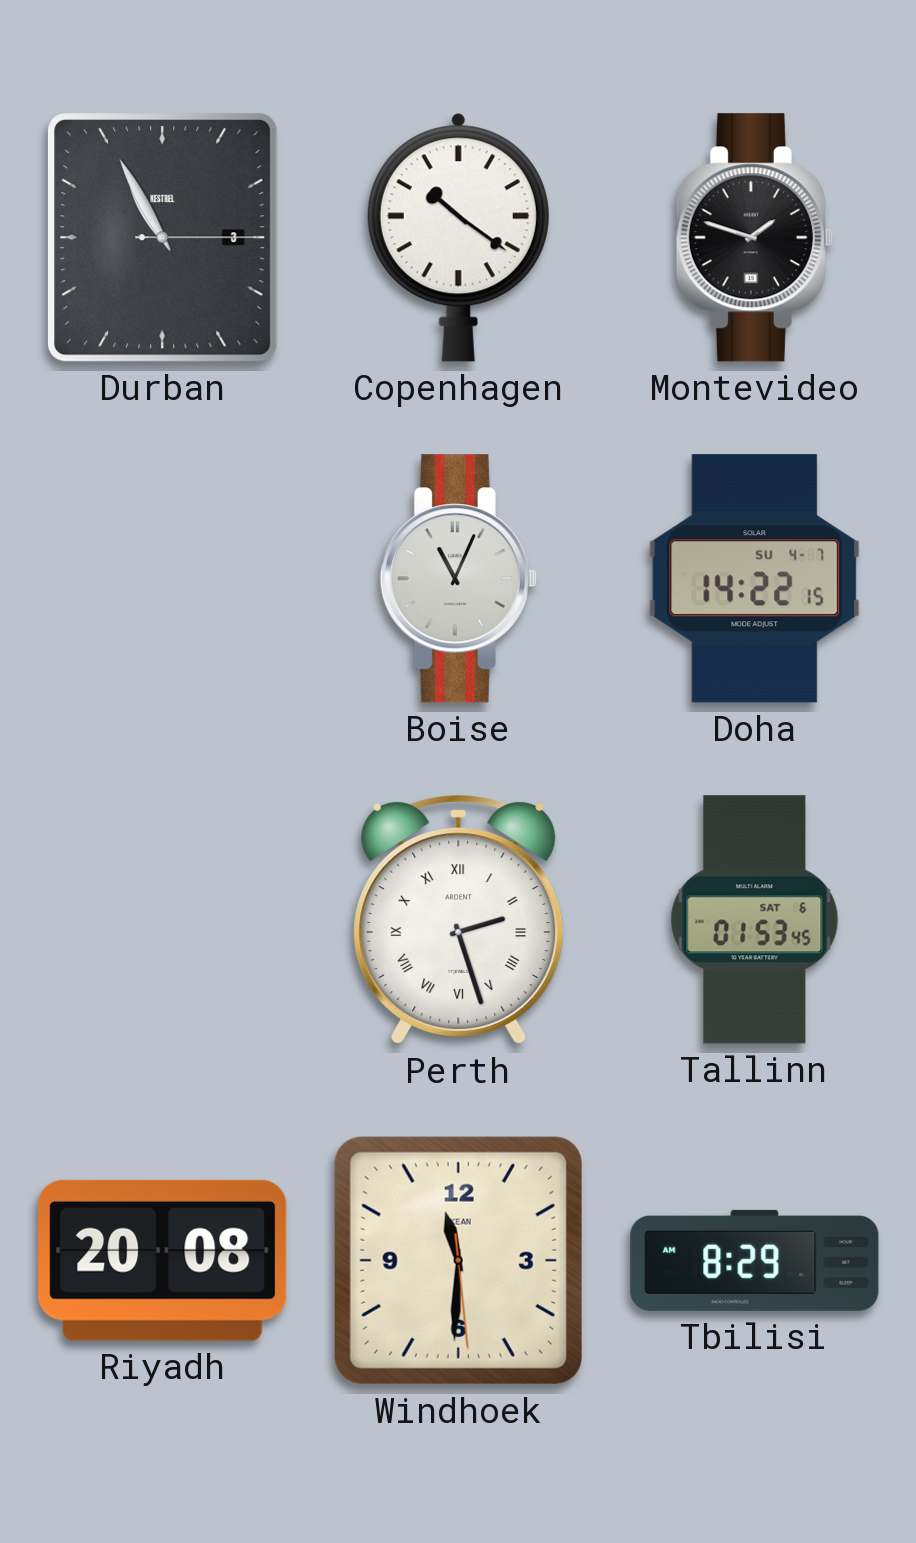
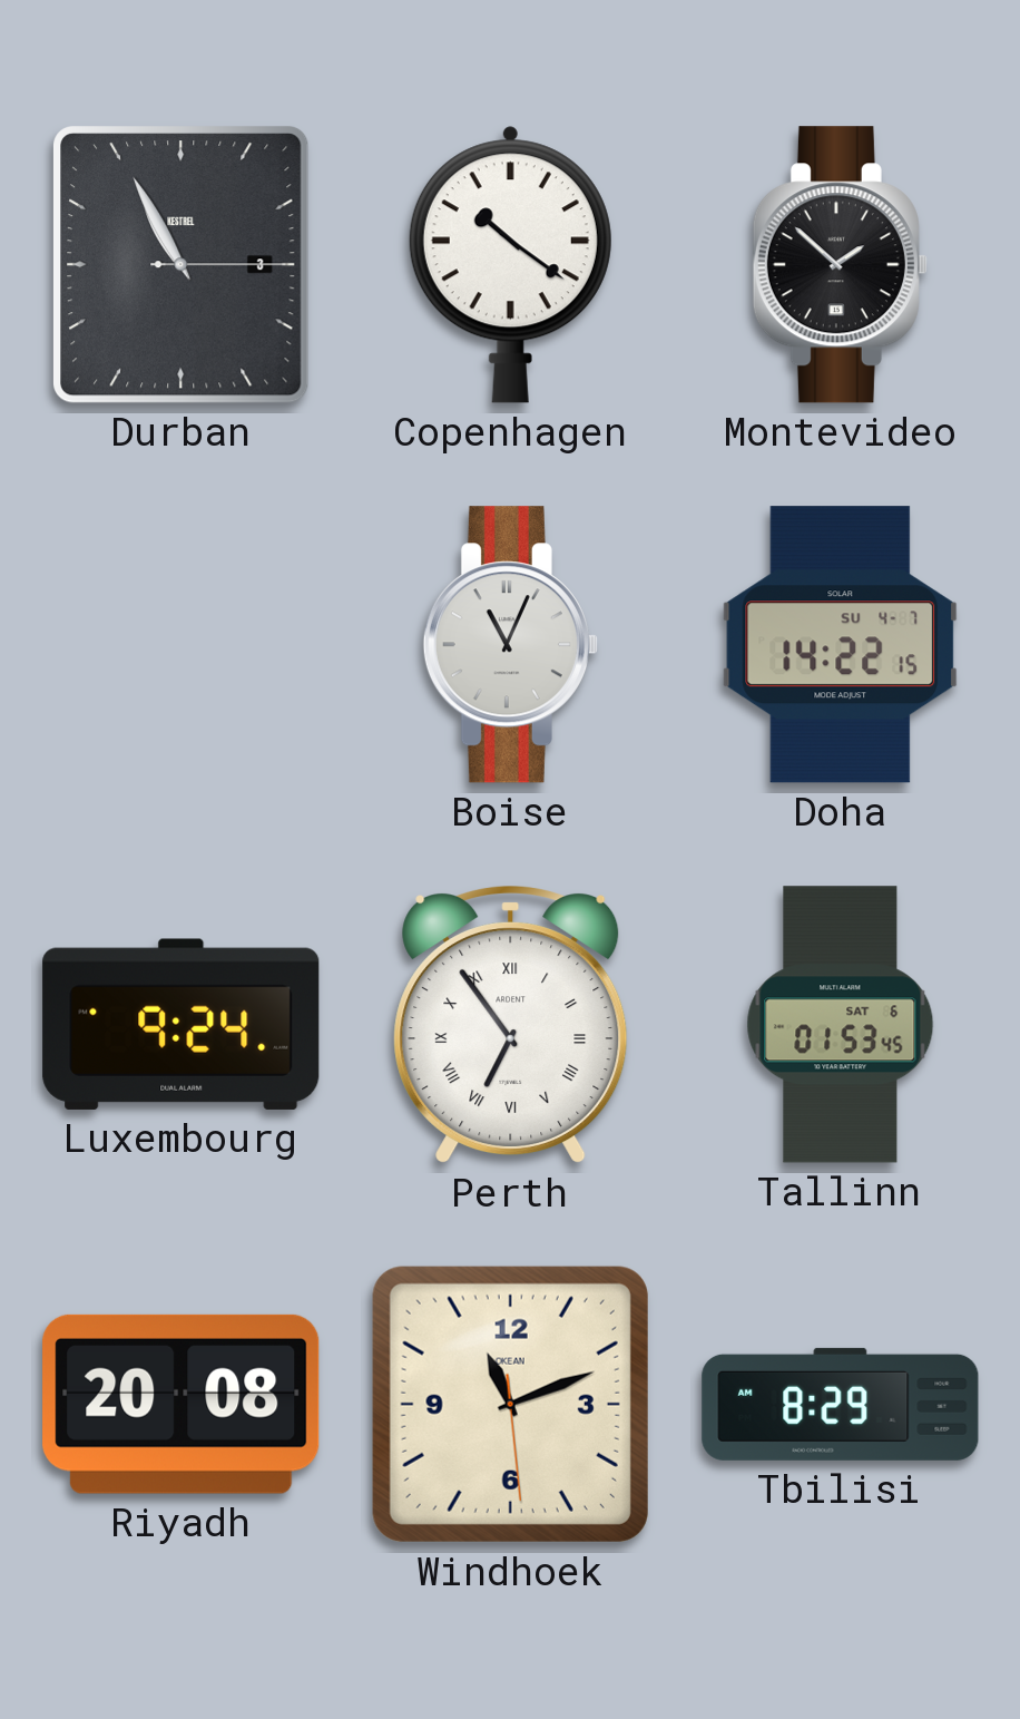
Montevideo: 1:48 -> 1:52
Luxembourg: none -> 9:24
Perth: 2:27 -> 6:54
Windhoek: 11:30 -> 11:11
